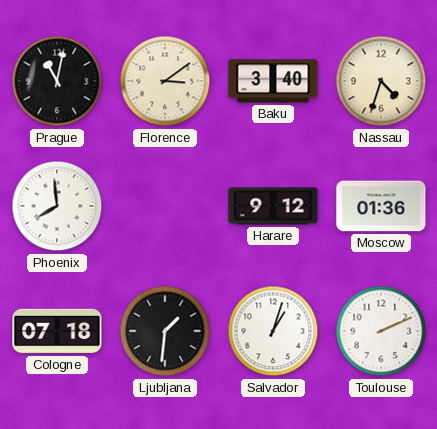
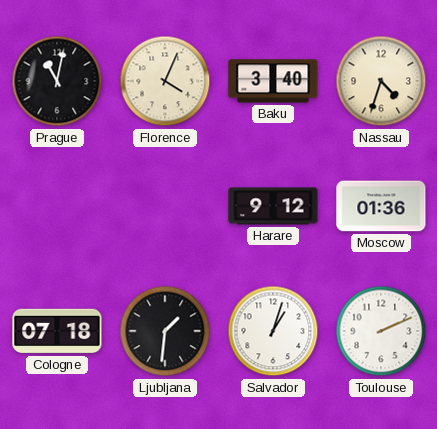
Florence: 3:09 -> 4:04
Phoenix: 7:59 -> none
